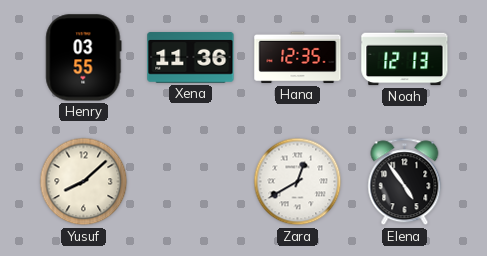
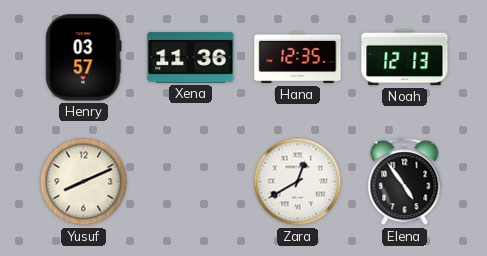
Henry: 03:55 -> 03:57
Yusuf: 8:08 -> 8:11
